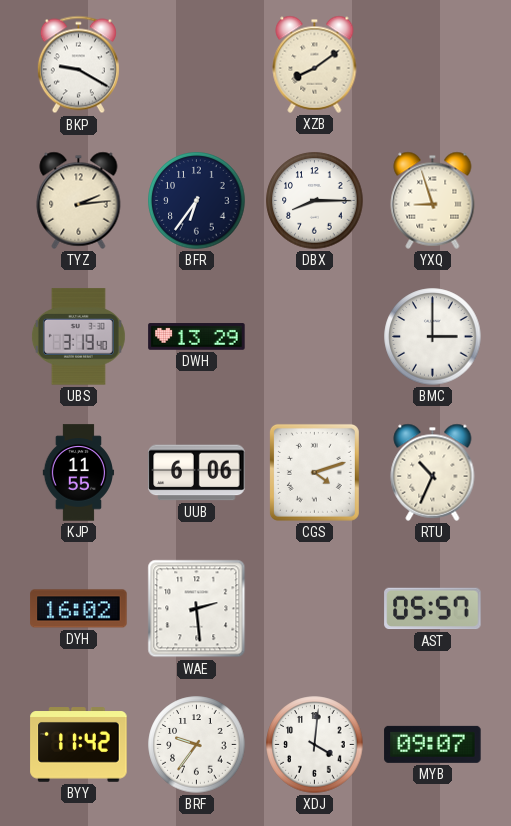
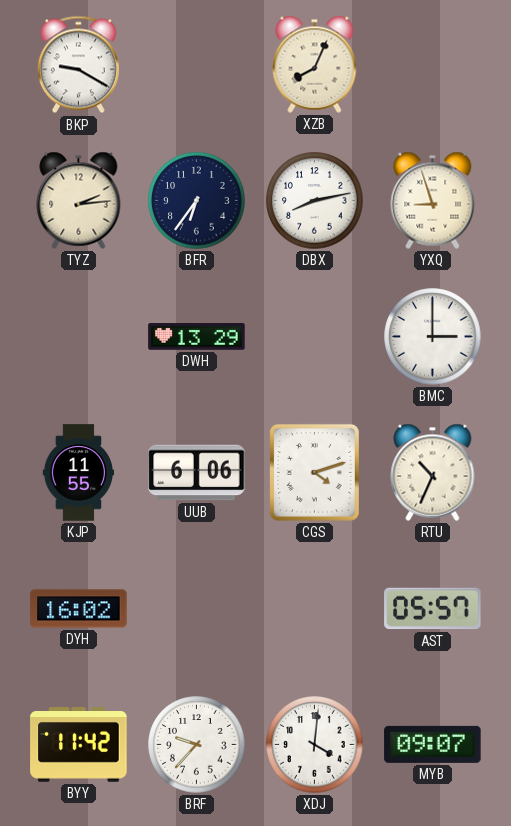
XZB: 8:09 -> 8:04
DBX: 8:15 -> 8:13
UBS: 3:19 -> none
WAE: 2:29 -> none
BRF: 9:36 -> 9:37
